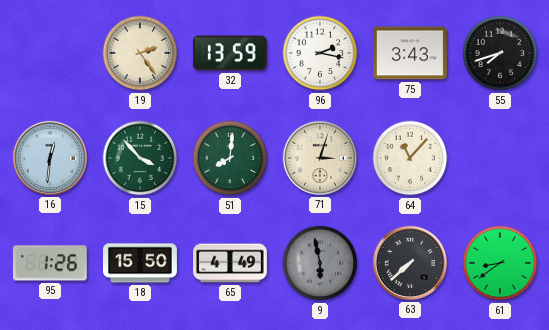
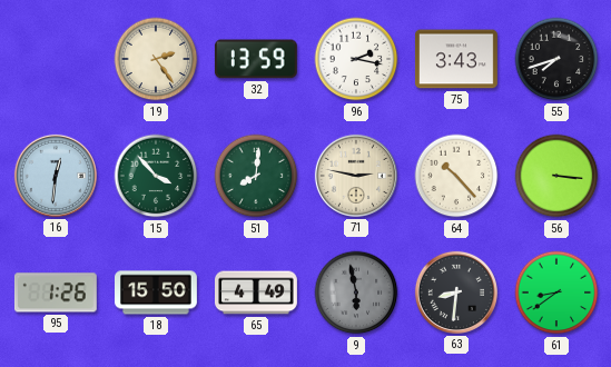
71: 3:03 -> 2:47
64: 11:07 -> 10:23
56: none -> 3:16
63: 7:38 -> 8:31
